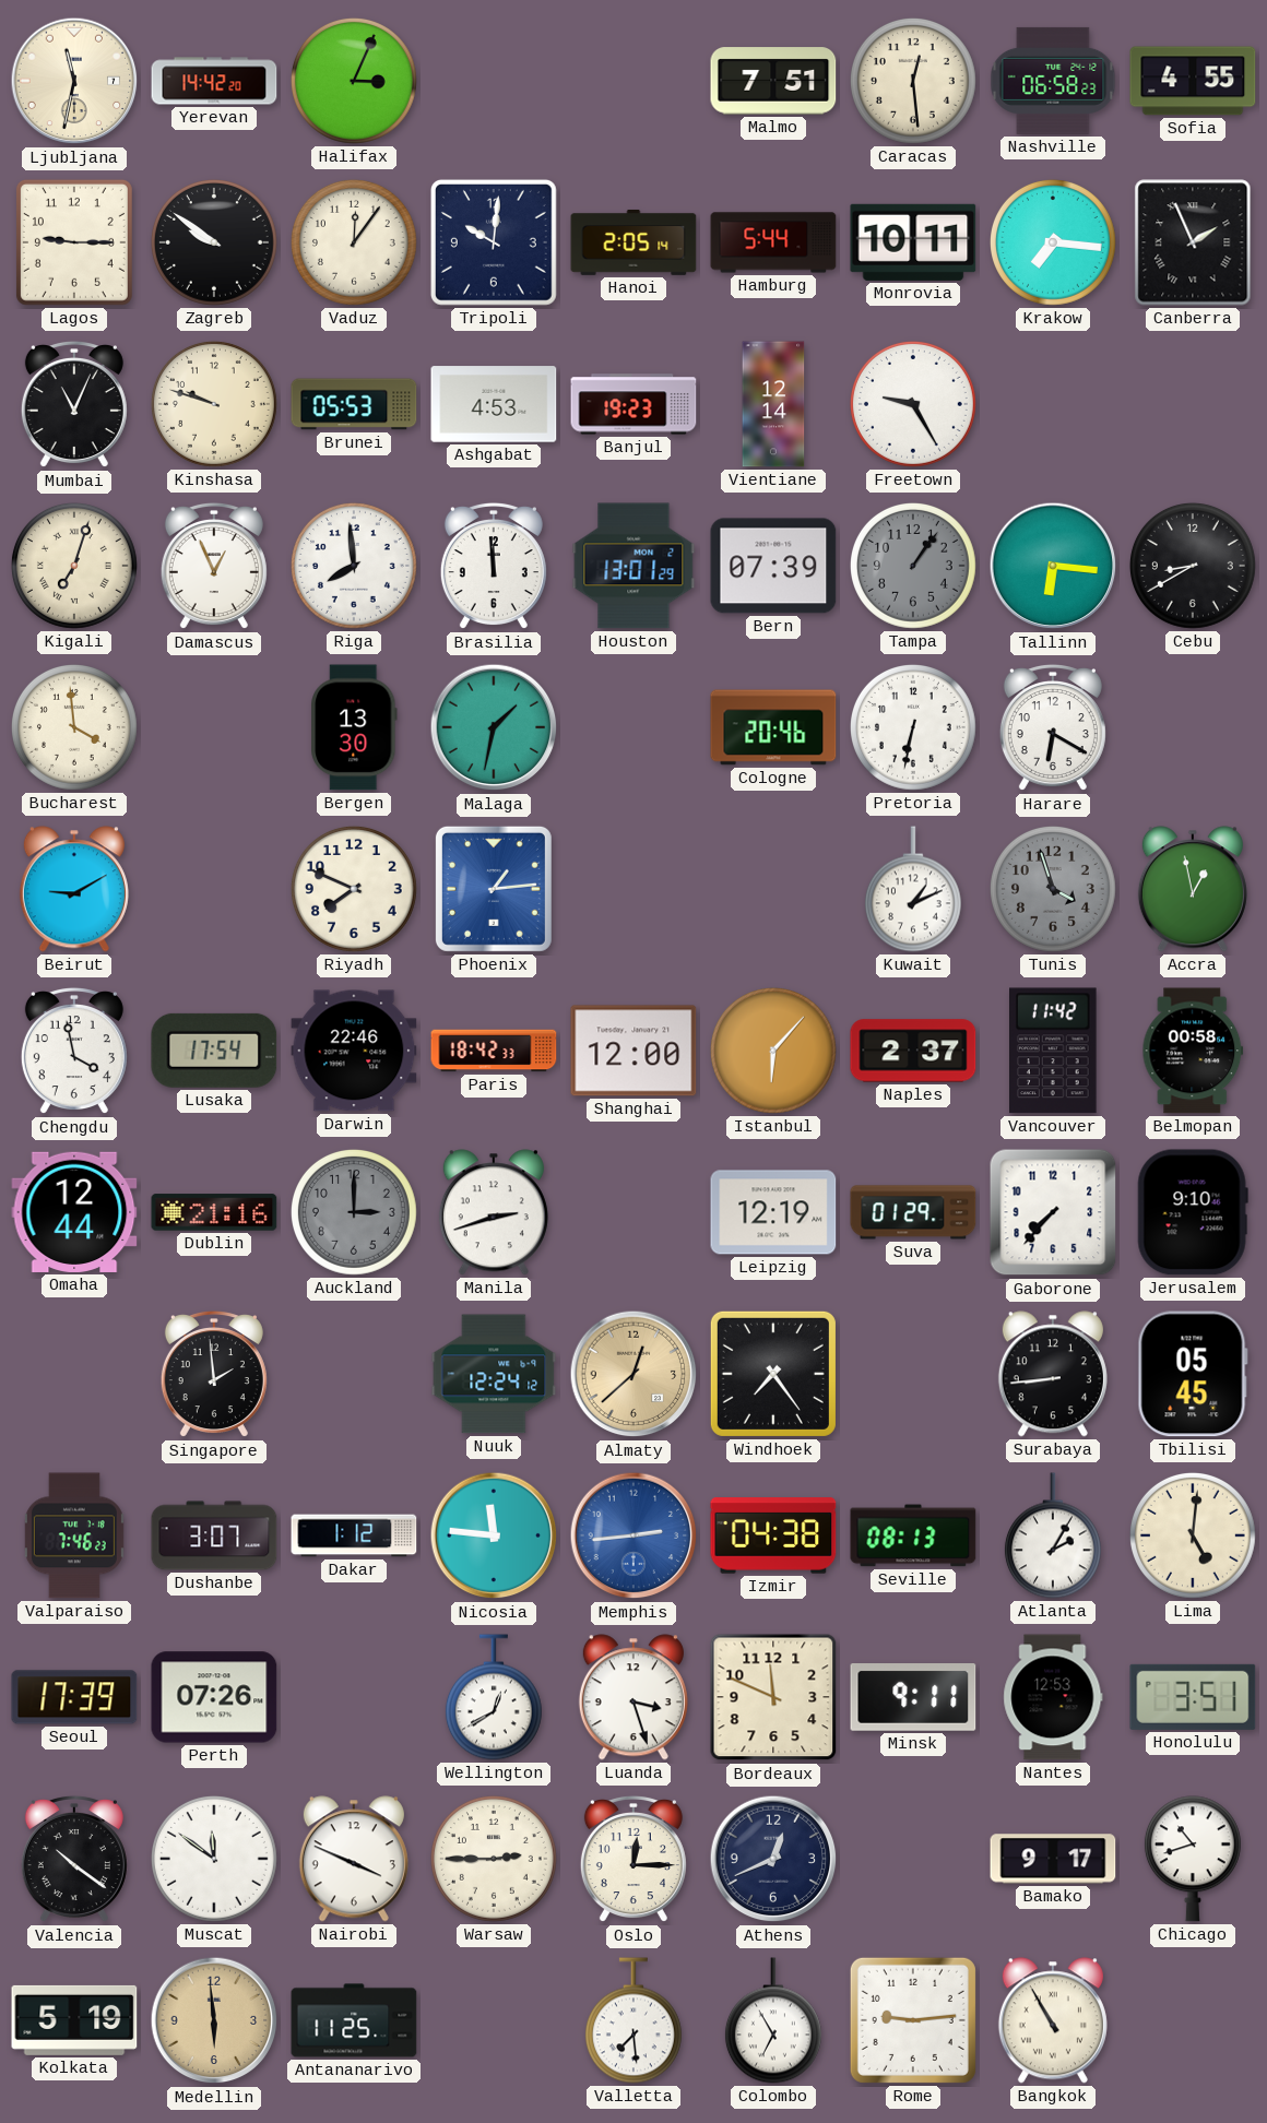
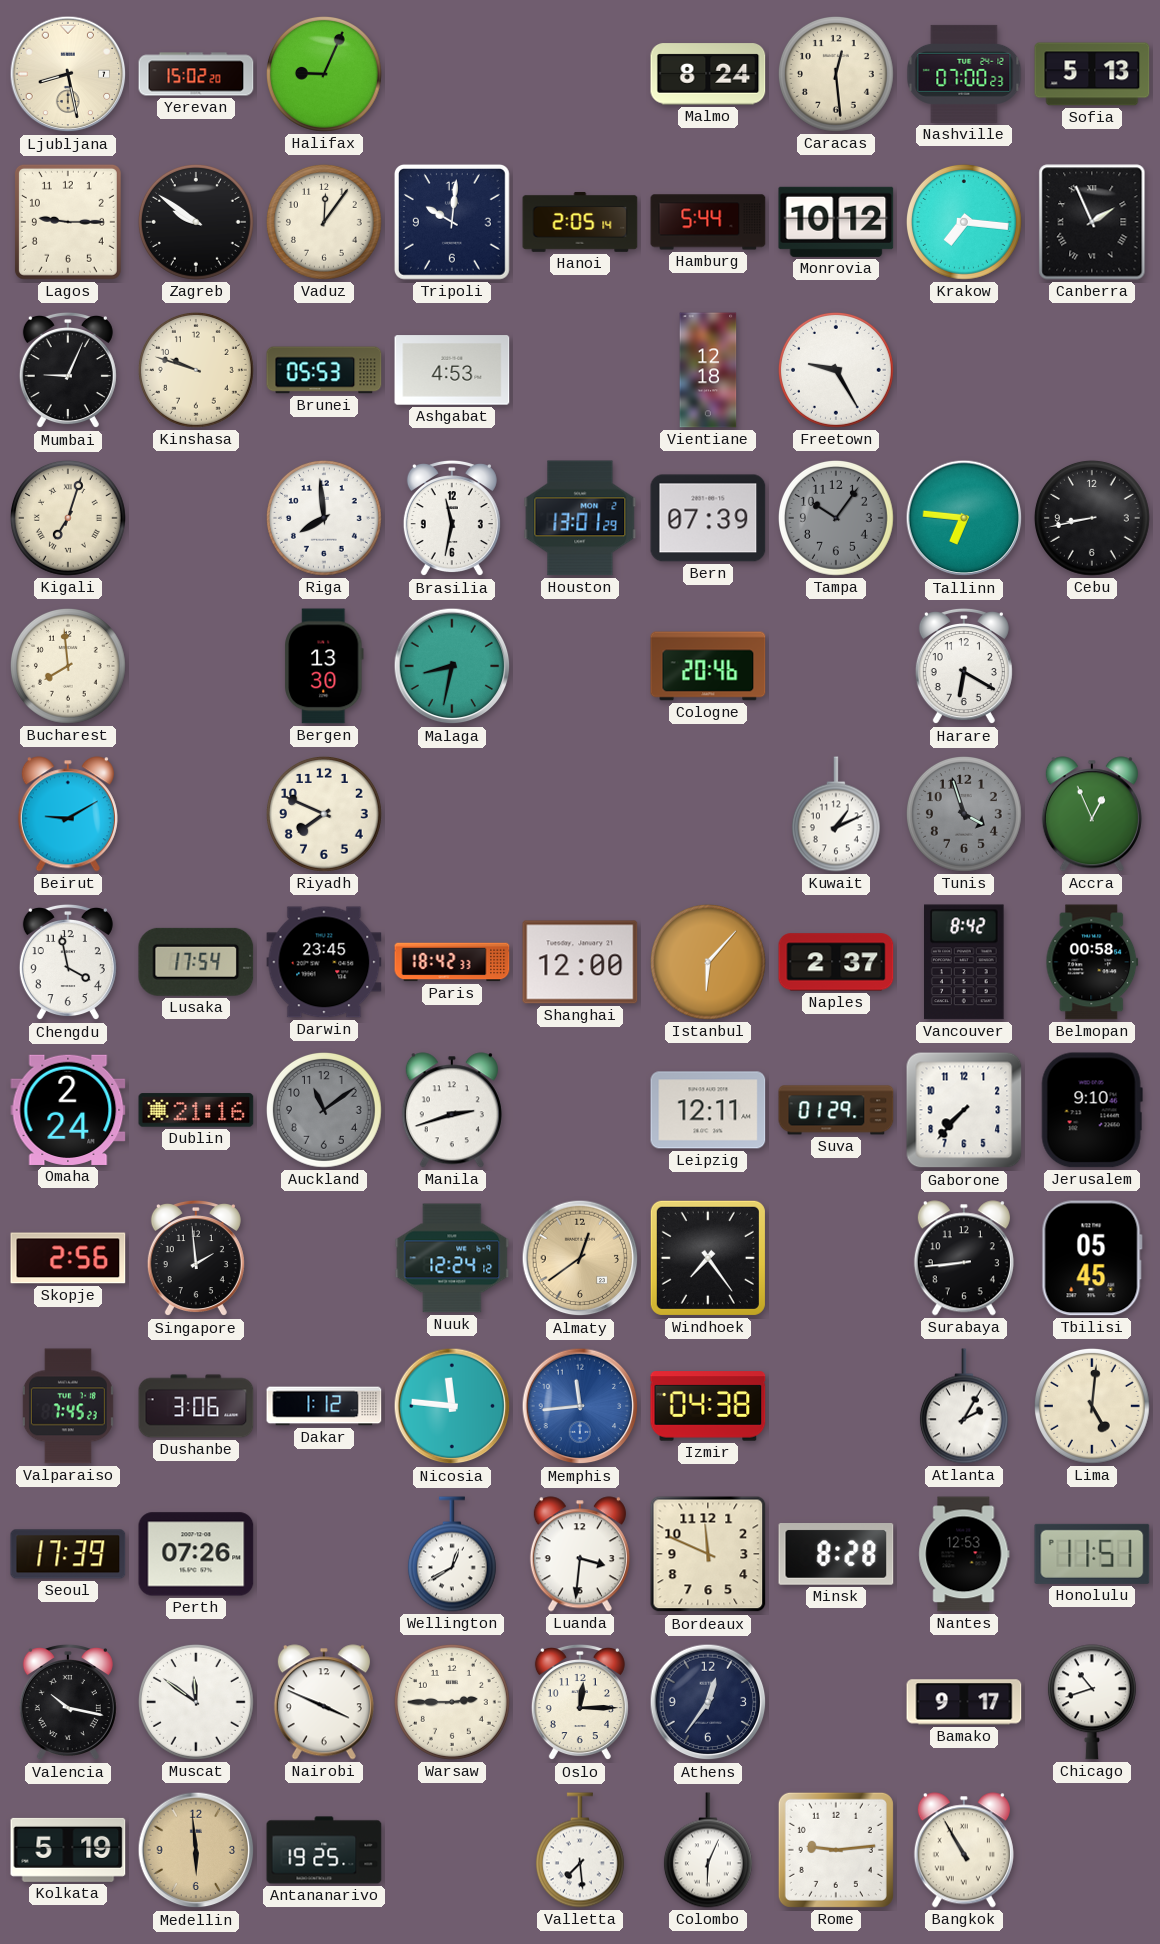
Ljubljana: 11:32 -> 8:28
Yerevan: 14:42 -> 15:02
Halifax: 3:04 -> 9:04
Malmo: 7:51 -> 8:24
Nashville: 06:58 -> 07:00
Sofia: 4:55 -> 5:13
Monrovia: 10:11 -> 10:12
Mumbai: 11:04 -> 9:04
Banjul: 19:23 -> none
Vientiane: 12:14 -> 12:18
Damascus: 12:56 -> none
Brasilia: 11:59 -> 11:32
Tampa: 1:06 -> 10:06
Tallinn: 6:16 -> 6:46
Cebu: 8:40 -> 8:43
Bucharest: 3:59 -> 7:59
Malaga: 1:32 -> 8:32
Pretoria: 6:32 -> none
Phoenix: 1:14 -> none
Accra: 12:58 -> 12:56
Darwin: 22:46 -> 23:45
Vancouver: 11:42 -> 8:42
Omaha: 12:44 -> 2:24
Auckland: 3:00 -> 11:09
Leipzig: 12:19 -> 12:11
Skopje: none -> 2:56
Almaty: 12:38 -> 12:39
Valparaiso: 7:46 -> 7:45
Dushanbe: 3:07 -> 3:06
Memphis: 2:44 -> 11:44
Seville: 08:13 -> none
Luanda: 3:27 -> 3:31
Minsk: 9:11 -> 8:28
Honolulu: 3:51 -> 11:51
Valencia: 10:21 -> 10:17
Athens: 12:41 -> 12:36
Antananarivo: 11:25 -> 19:25
Colombo: 6:55 -> 6:04
